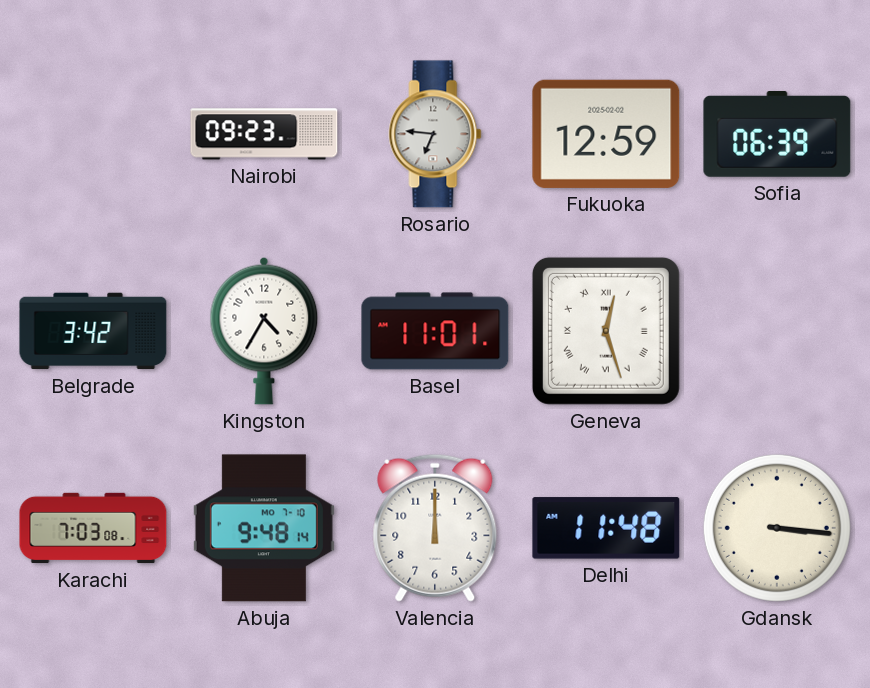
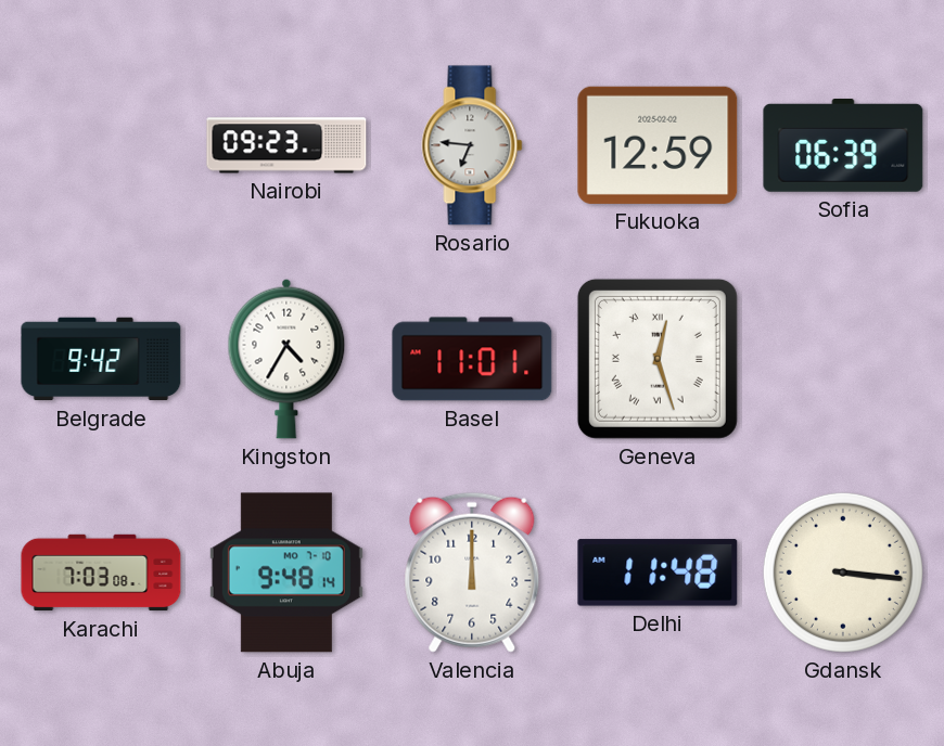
Belgrade: 3:42 -> 9:42
